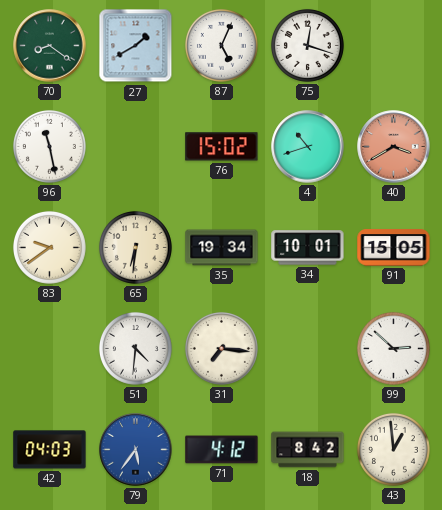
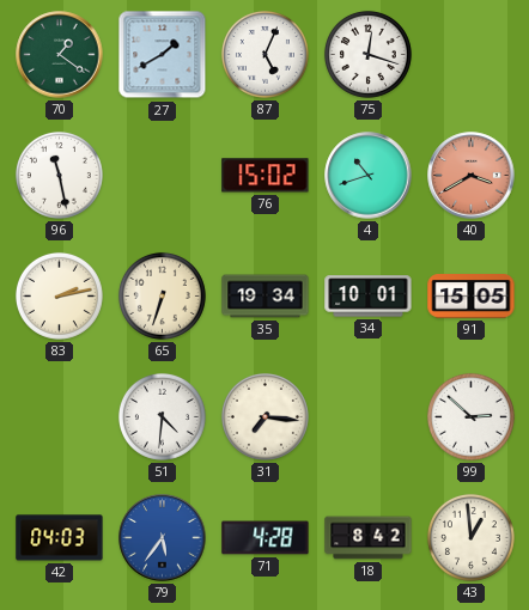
70: 8:21 -> 1:21
83: 9:39 -> 2:13
65: 6:31 -> 6:33
71: 4:12 -> 4:28
